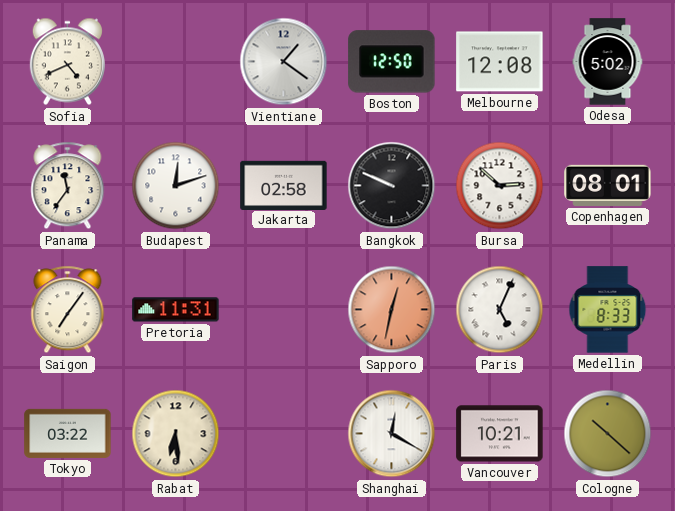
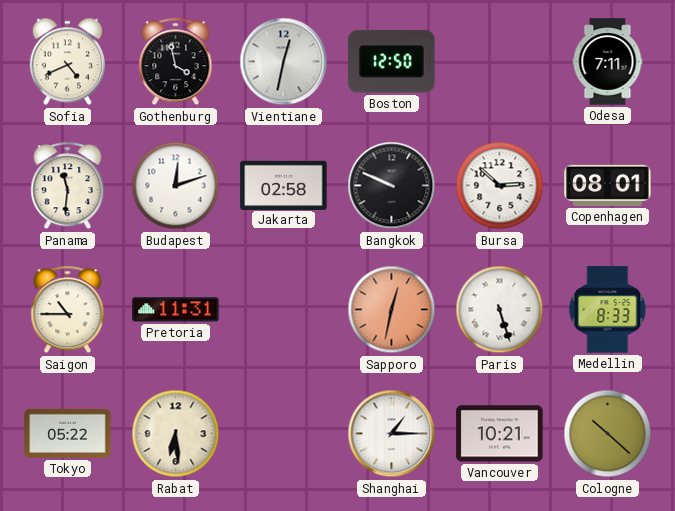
Gothenburg: none -> 3:58
Vientiane: 1:21 -> 12:32
Melbourne: 12:08 -> none
Odesa: 5:02 -> 7:11
Panama: 11:36 -> 11:31
Saigon: 7:06 -> 10:45
Paris: 5:04 -> 5:27
Tokyo: 03:22 -> 05:22
Shanghai: 12:20 -> 1:15
